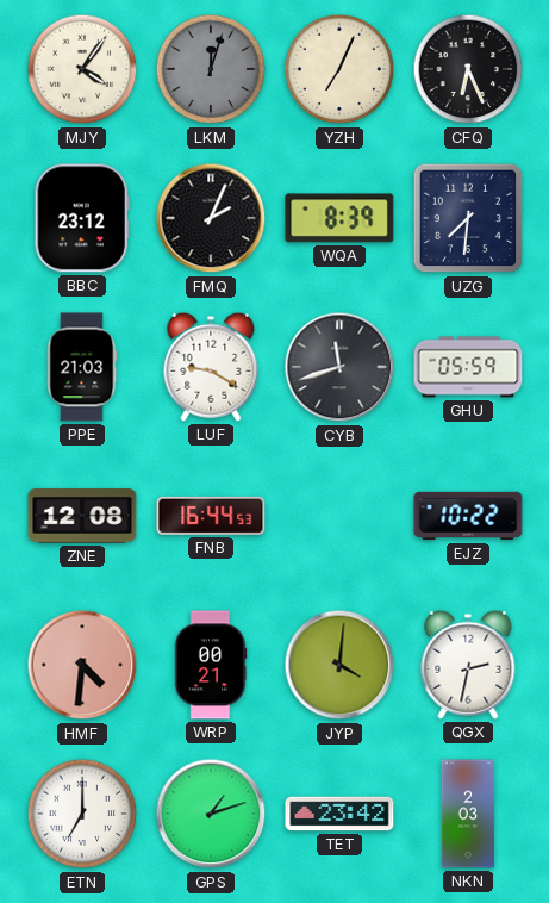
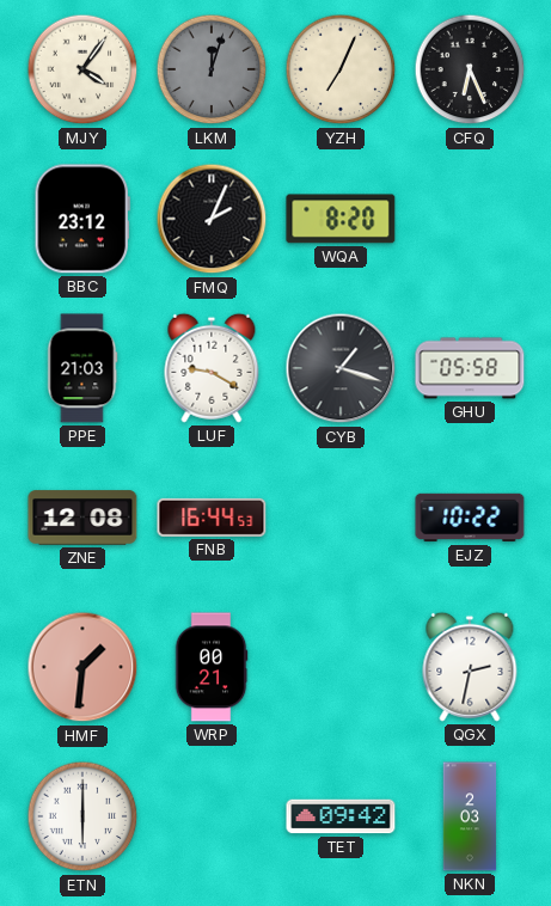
WQA: 8:39 -> 8:20
UZG: 7:31 -> none
CYB: 11:42 -> 1:18
GHU: 05:59 -> 05:58
HMF: 4:31 -> 1:31
JYP: 4:01 -> none
ETN: 7:00 -> 6:00
GPS: 1:12 -> none
TET: 23:42 -> 09:42
